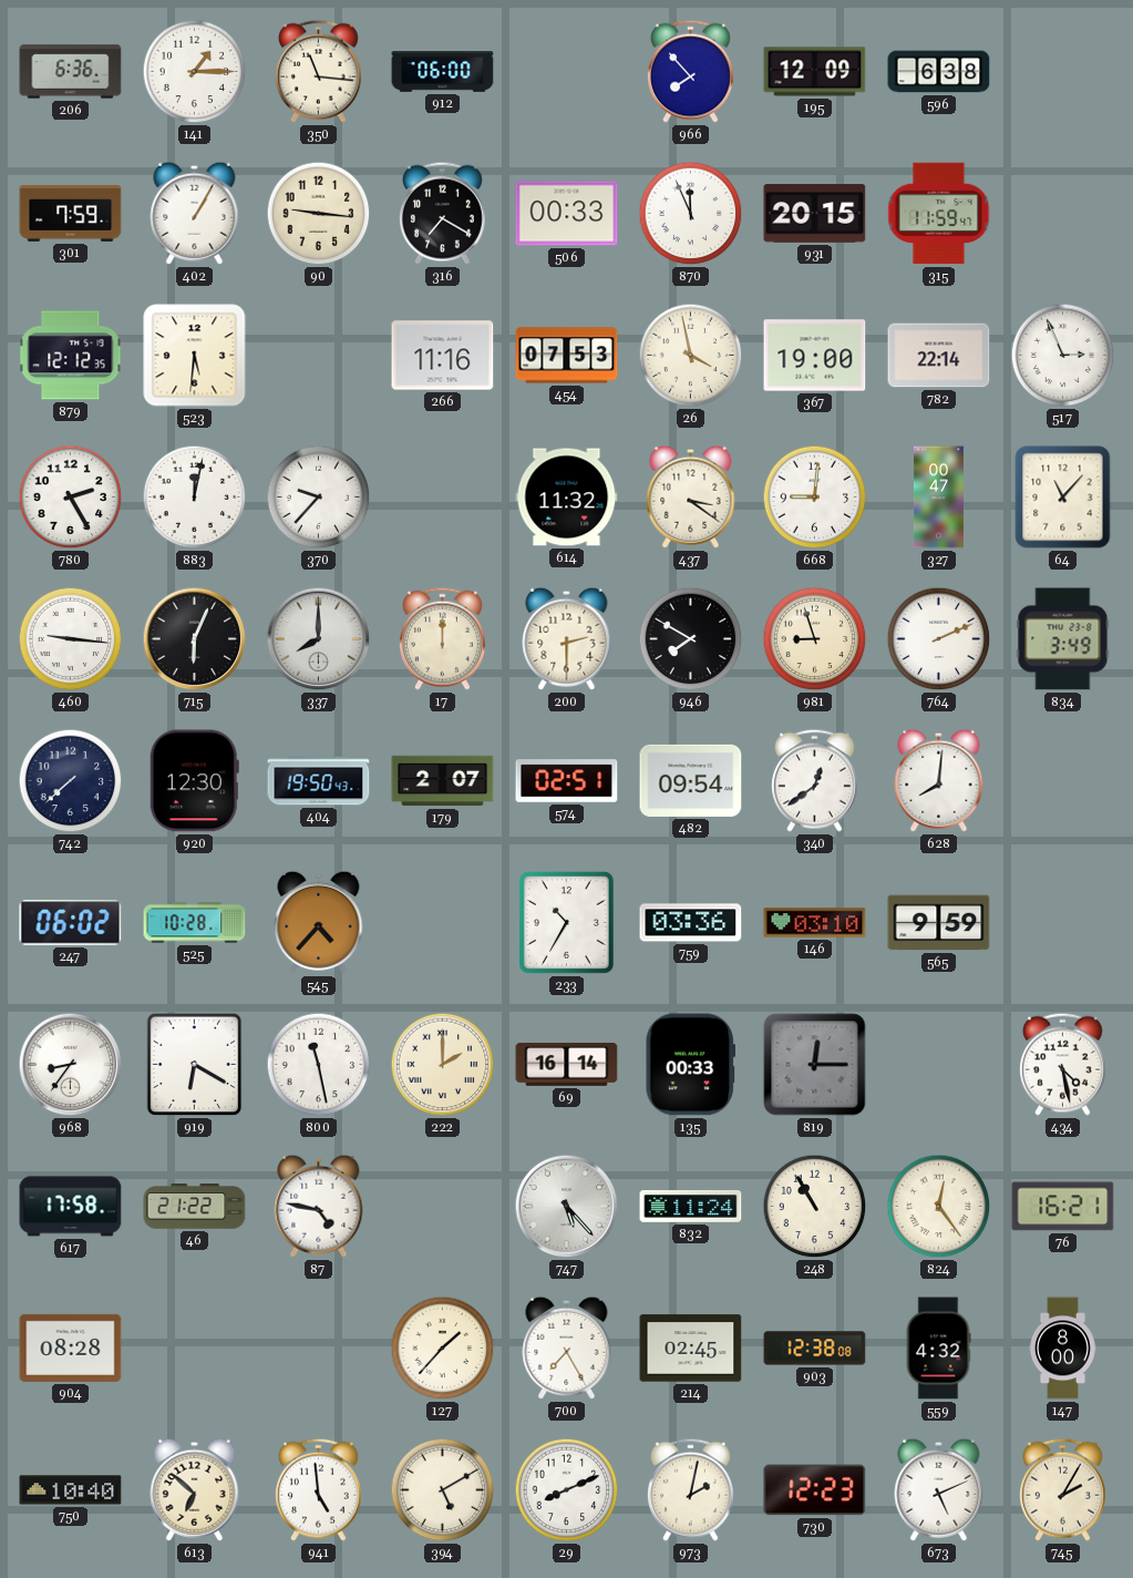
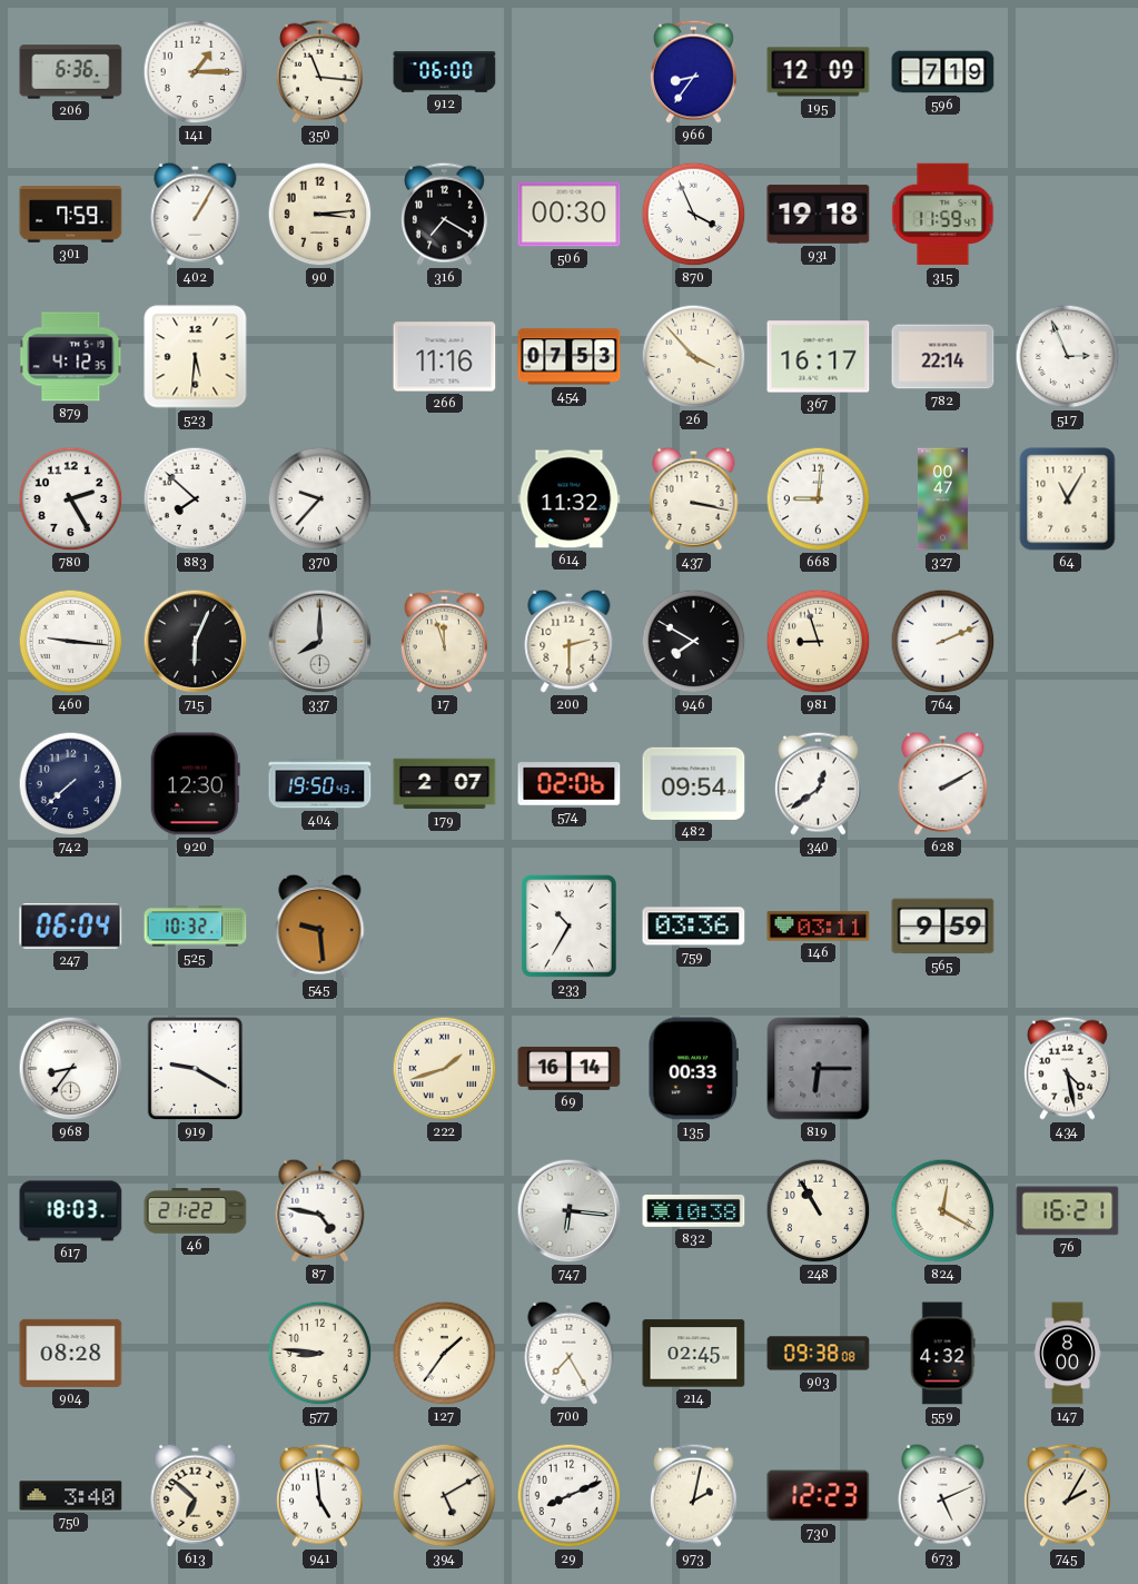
966: 7:53 -> 8:36
596: 6:38 -> 7:19
90: 9:16 -> 3:14
506: 00:33 -> 00:30
870: 11:56 -> 3:56
931: 20:15 -> 19:18
879: 12:12 -> 4:12
26: 3:58 -> 3:53
367: 19:00 -> 16:17
883: 12:02 -> 7:52
437: 3:21 -> 3:17
64: 11:07 -> 11:05
17: 12:00 -> 11:57
834: 3:49 -> none
574: 02:51 -> 02:06
628: 8:01 -> 2:10
247: 06:02 -> 06:04
525: 10:28 -> 10:32
545: 4:37 -> 9:29
146: 03:10 -> 03:11
919: 6:20 -> 9:20
800: 11:28 -> none
222: 2:00 -> 1:42
819: 12:15 -> 6:15
617: 17:58 -> 18:03
747: 5:23 -> 6:16
832: 11:24 -> 10:38
824: 12:24 -> 12:20
577: none -> 8:46
127: 1:37 -> 1:36
903: 12:38 -> 09:38
750: 10:40 -> 3:40
